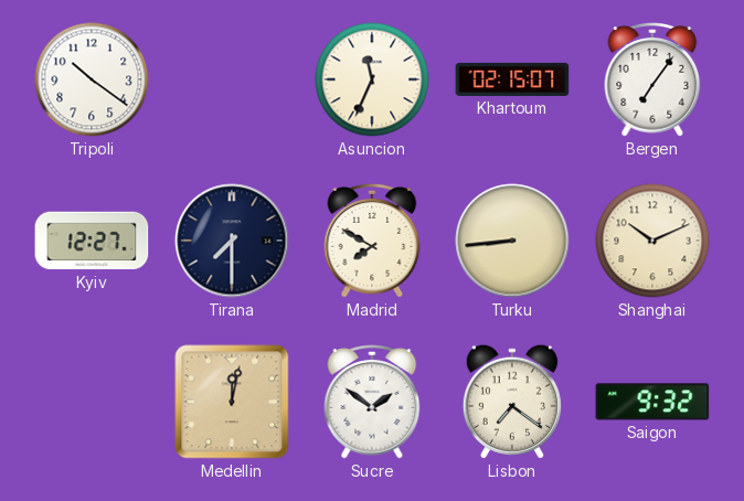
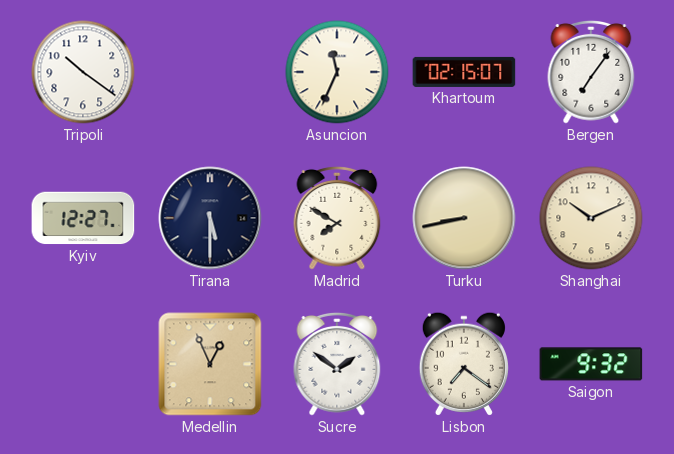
Tirana: 7:30 -> 5:30
Turku: 8:44 -> 8:43
Medellin: 12:02 -> 12:56
